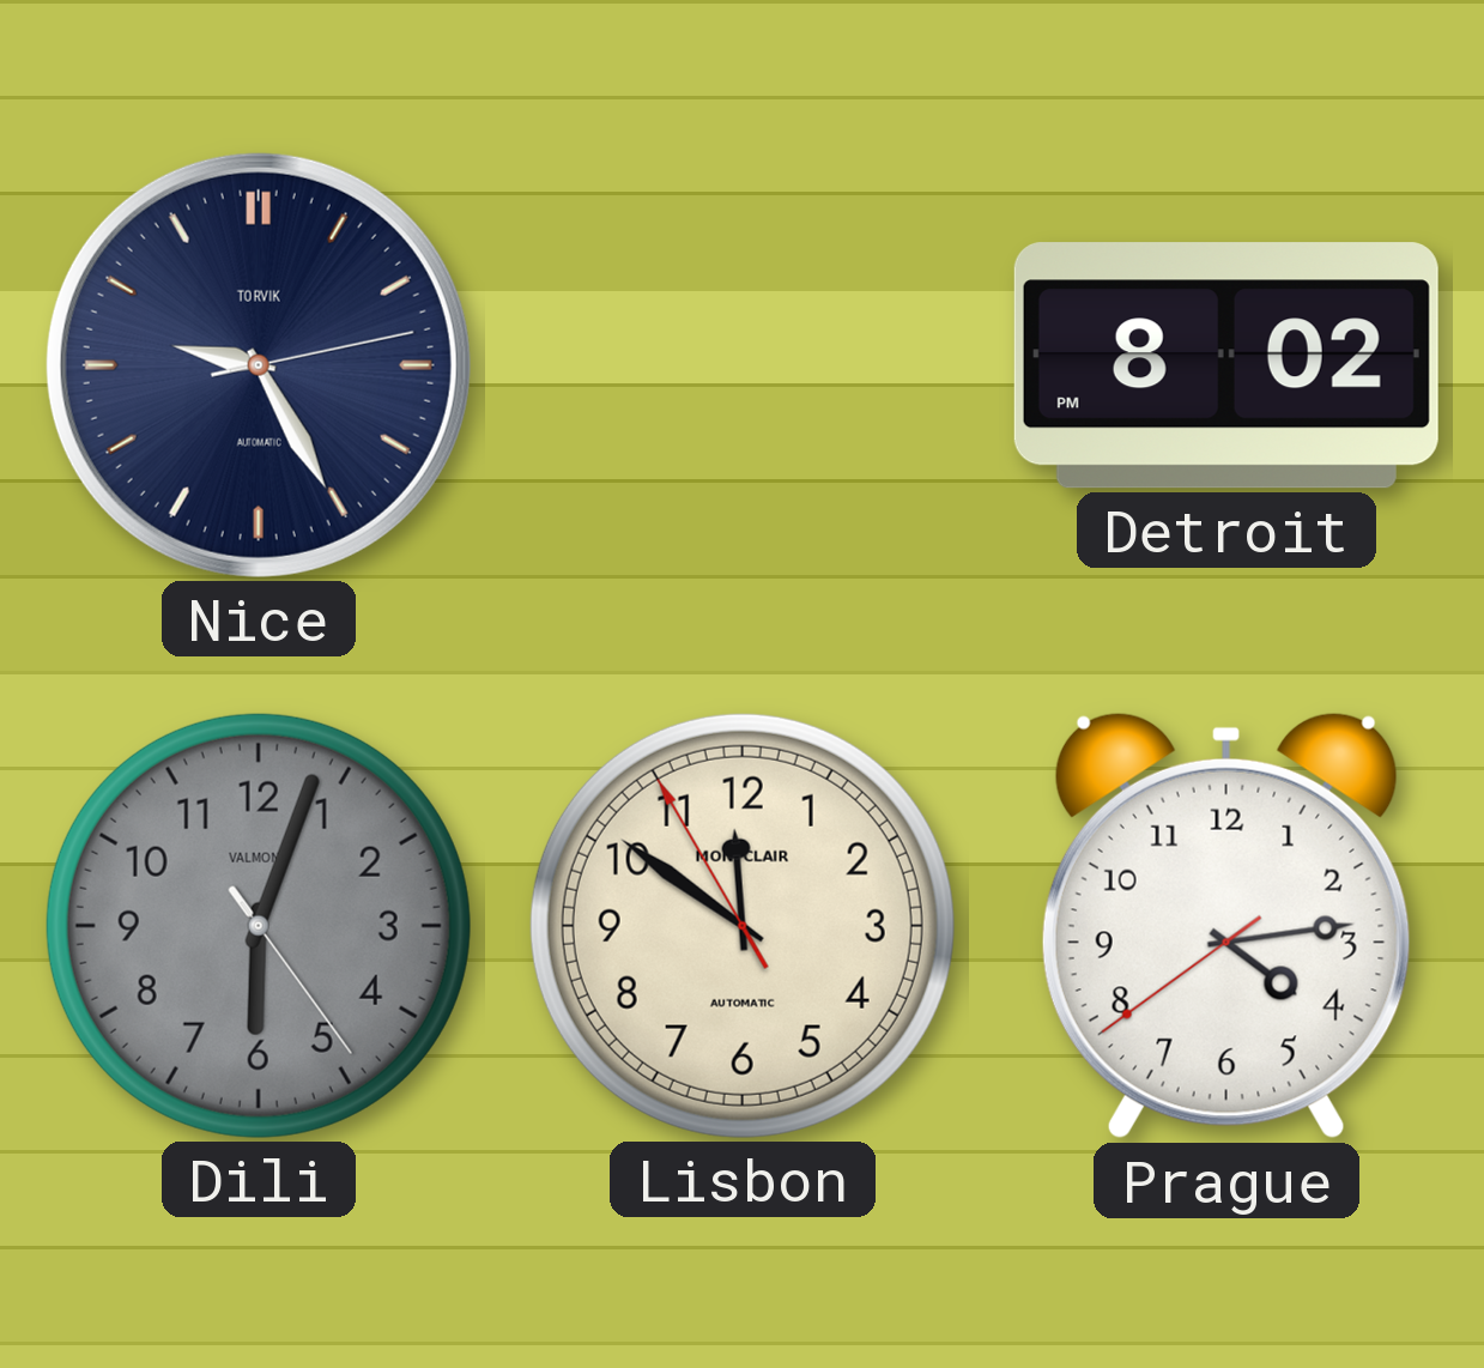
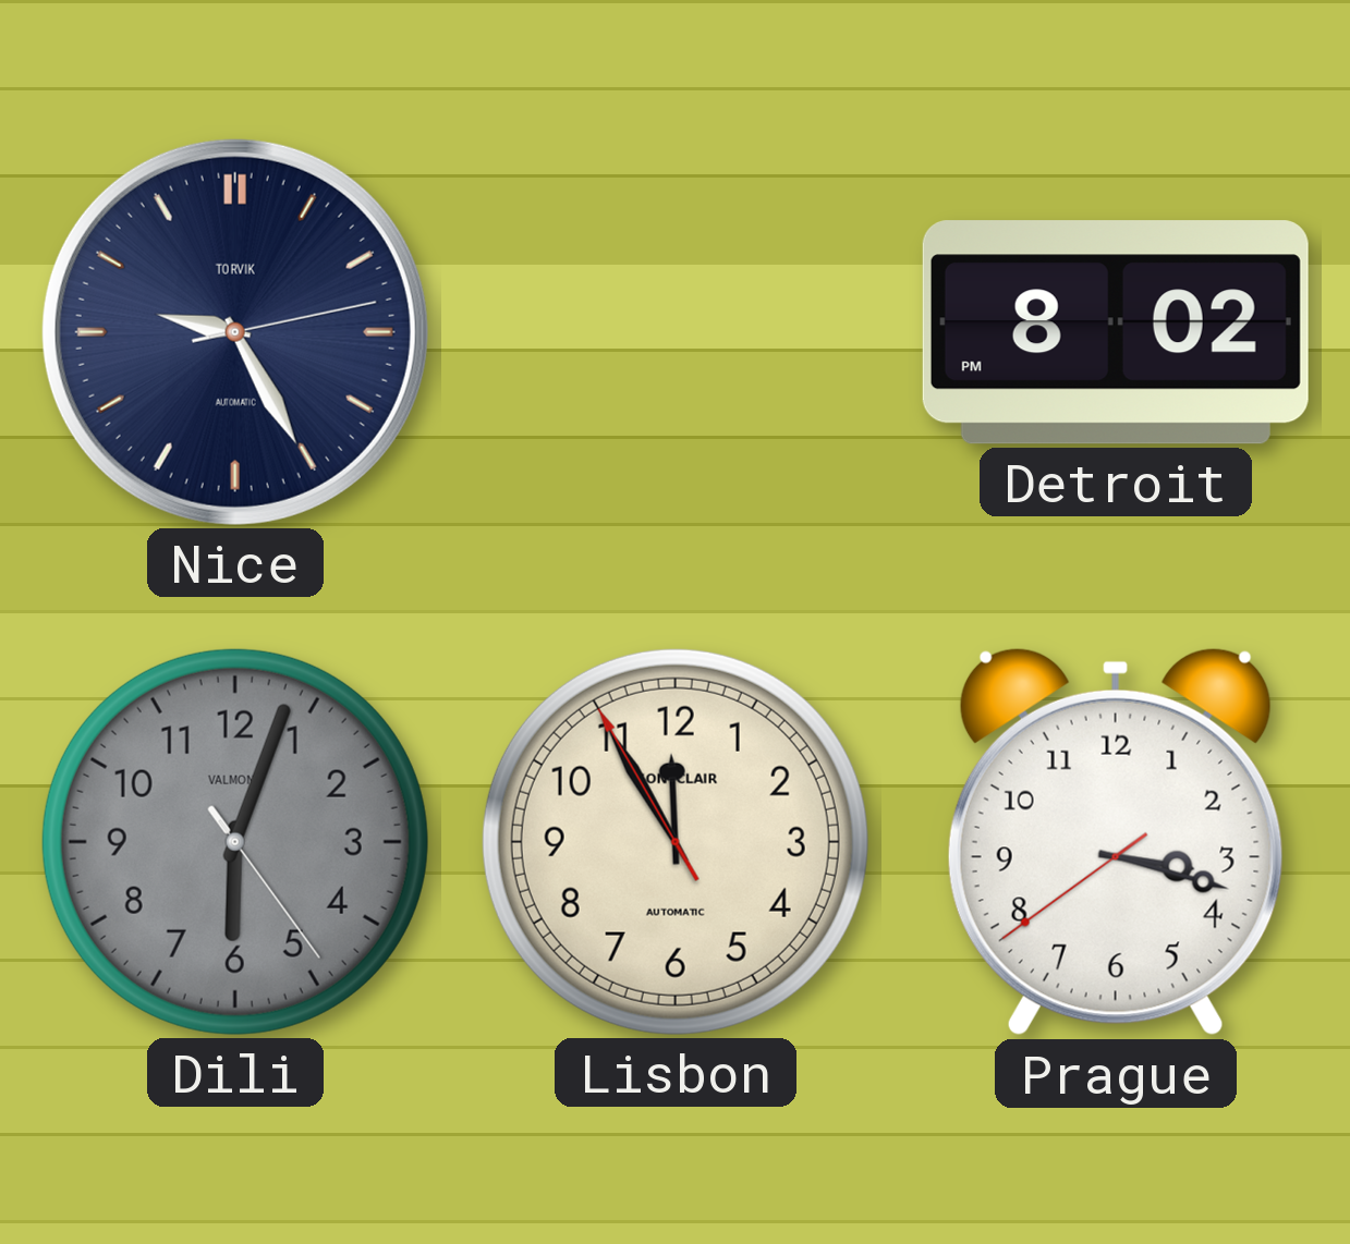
Lisbon: 11:50 -> 11:54
Prague: 4:13 -> 3:17
